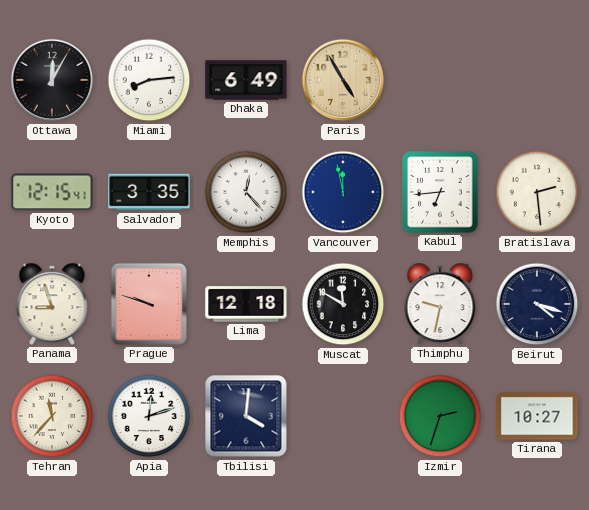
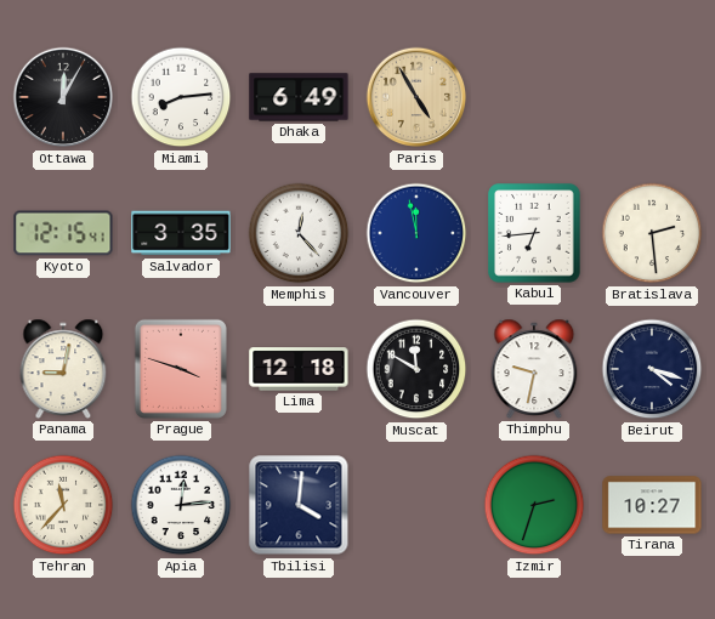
Panama: 8:57 -> 9:02
Prague: 9:48 -> 3:48
Apia: 12:12 -> 12:14
